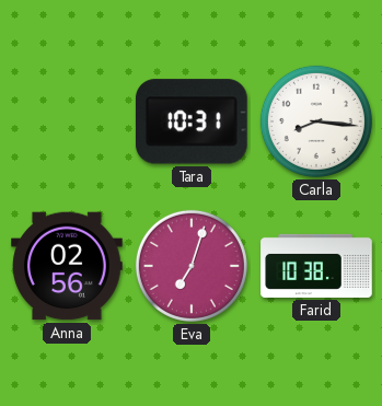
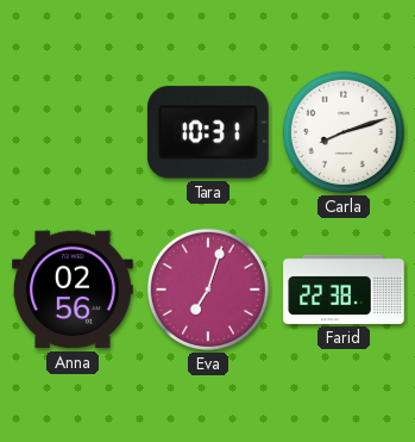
Carla: 8:16 -> 8:12
Farid: 10:38 -> 22:38
